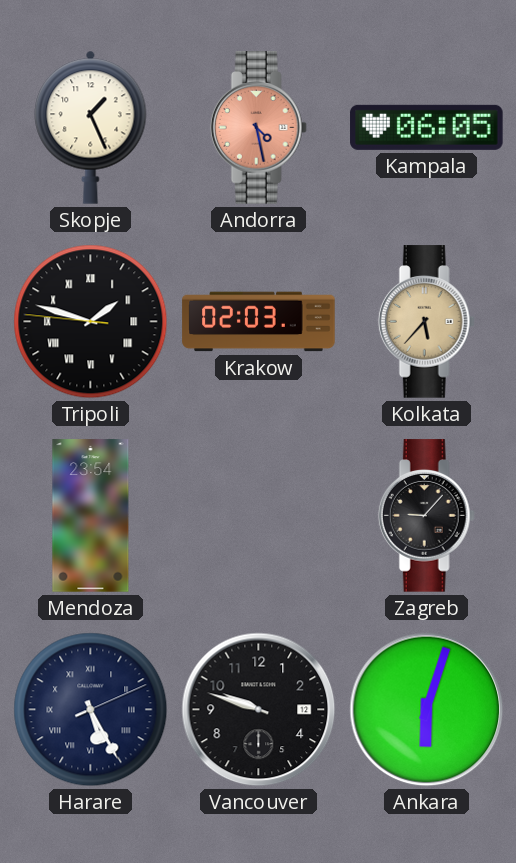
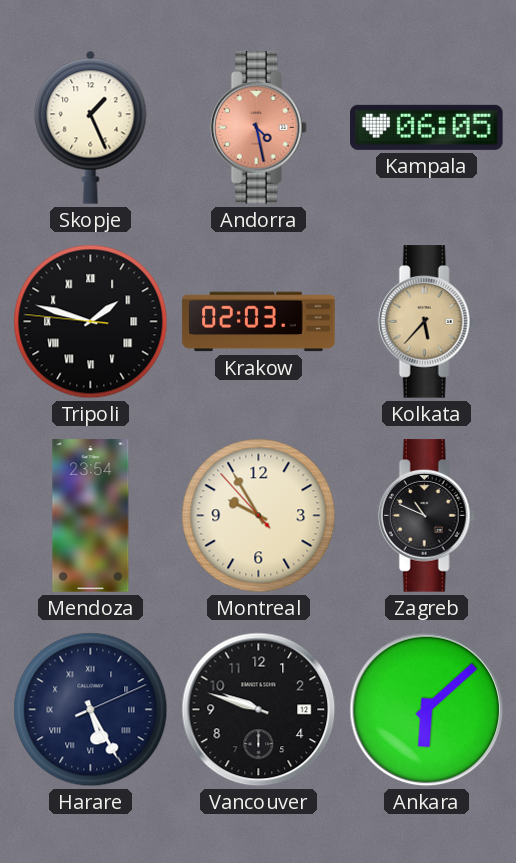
Montreal: none -> 9:54
Zagreb: 9:07 -> 10:49
Ankara: 6:03 -> 6:08
